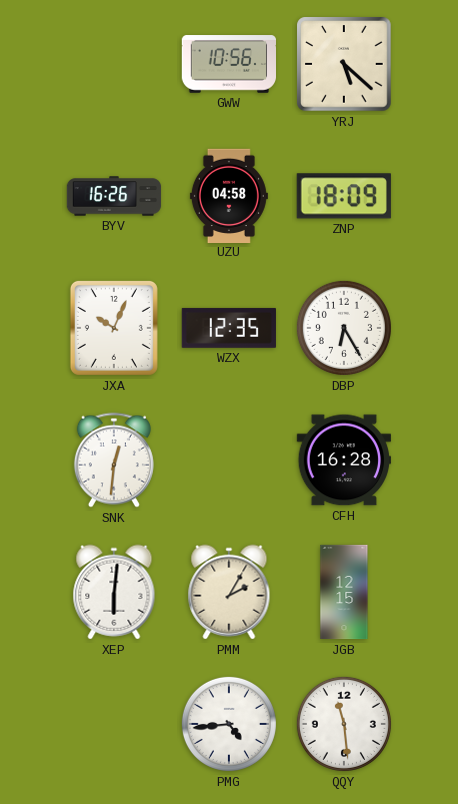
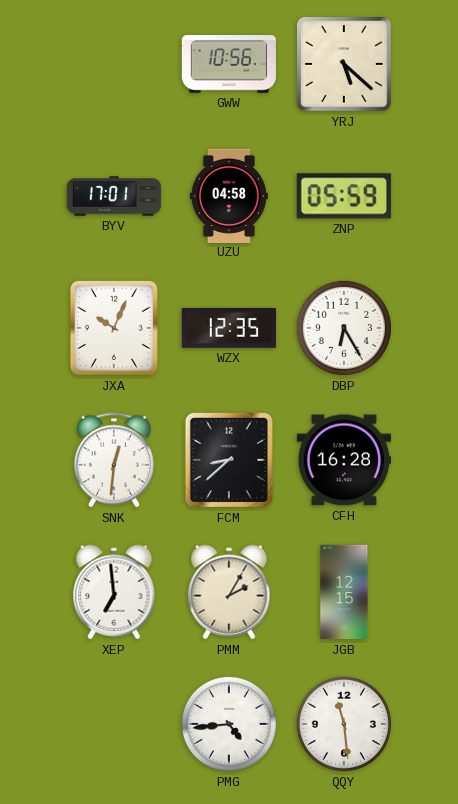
BYV: 16:26 -> 17:01
ZNP: 18:09 -> 05:59
FCM: none -> 8:38
XEP: 6:01 -> 6:59
